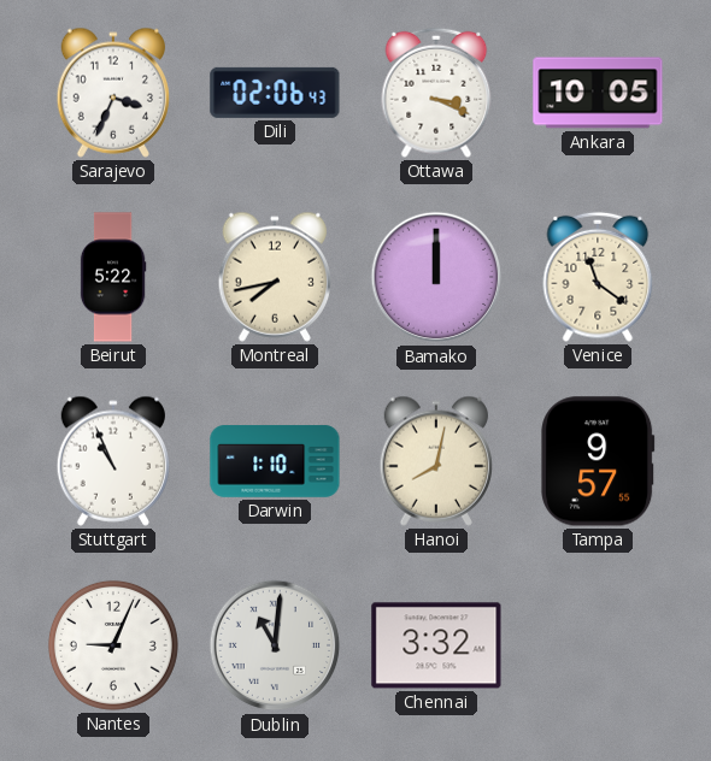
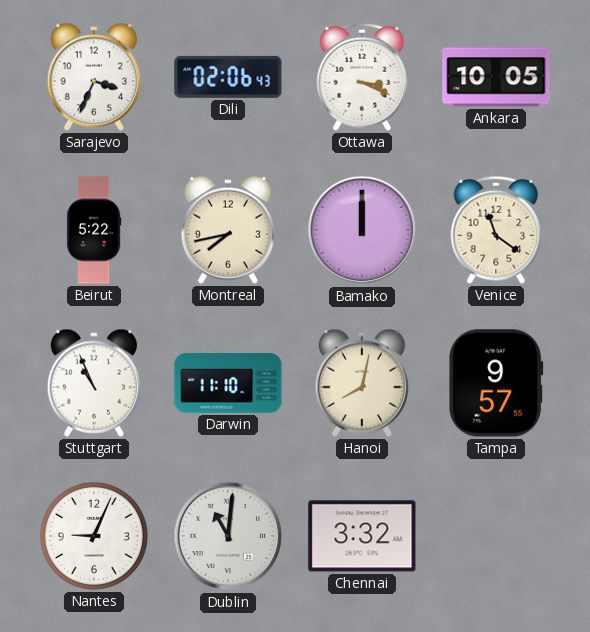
Darwin: 1:10 -> 11:10
